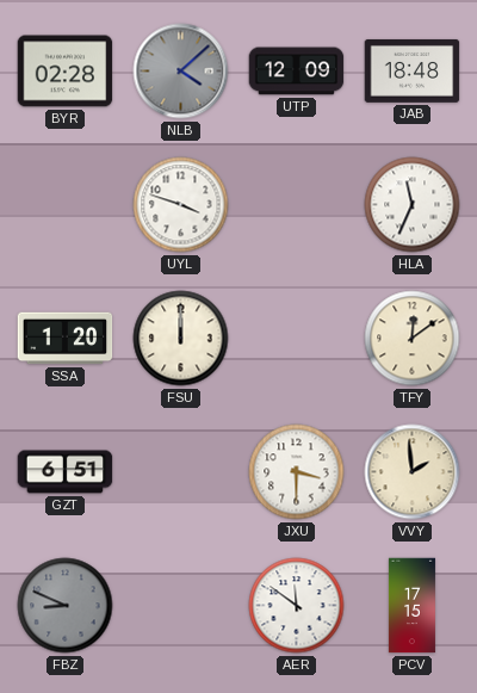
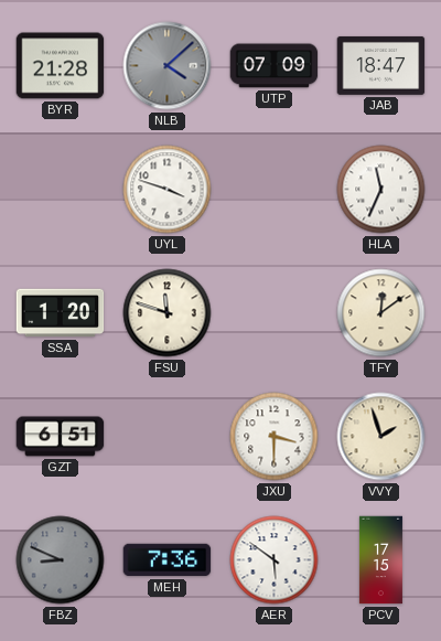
BYR: 02:28 -> 21:28
UTP: 12:09 -> 07:09
JAB: 18:48 -> 18:47
FSU: 12:00 -> 11:48
VVY: 1:59 -> 1:57
MEH: none -> 7:36
AER: 11:51 -> 5:51
